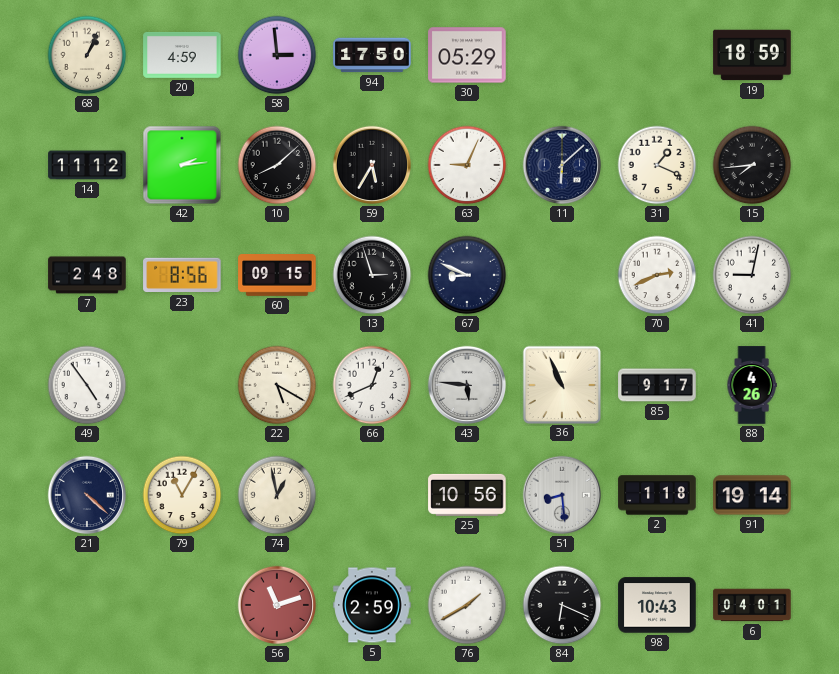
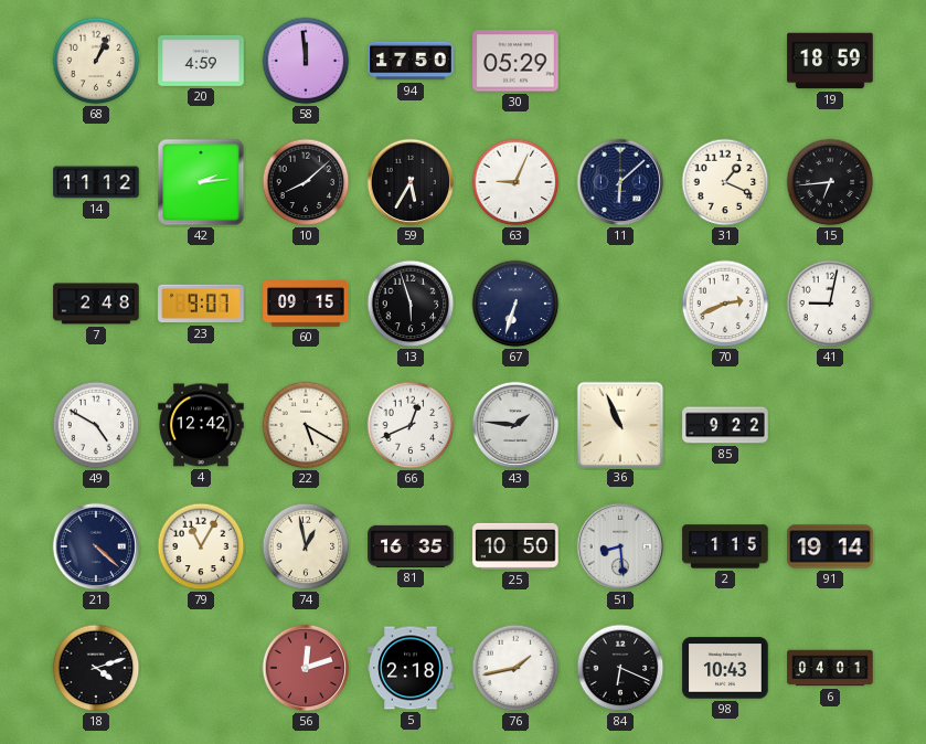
58: 2:59 -> 11:59
15: 7:44 -> 6:44
23: 8:56 -> 9:07
13: 2:57 -> 5:57
67: 8:49 -> 6:33
49: 4:54 -> 4:50
4: none -> 12:42
43: 5:46 -> 1:46
85: 9:17 -> 9:22
88: 4:26 -> none
81: none -> 16:35
25: 10:56 -> 10:50
2: 1:18 -> 1:15
18: none -> 4:12
56: 11:12 -> 12:12
5: 2:59 -> 2:18
76: 1:40 -> 1:43
